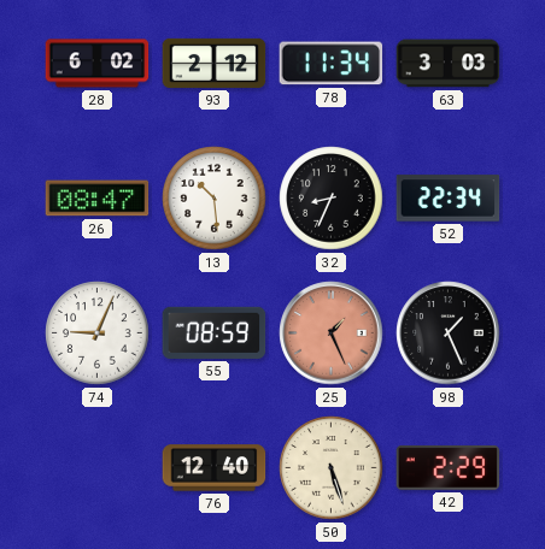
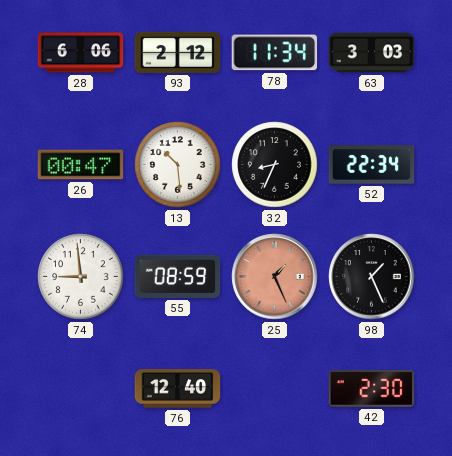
28: 6:02 -> 6:06
26: 08:47 -> 00:47
74: 9:04 -> 8:59
50: 5:27 -> none
42: 2:29 -> 2:30
